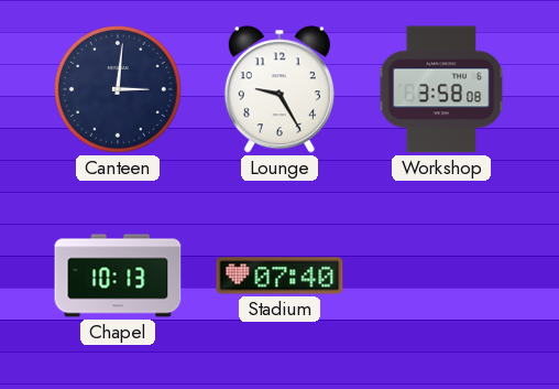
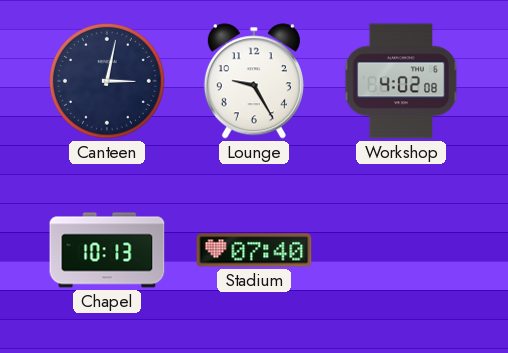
Canteen: 3:01 -> 3:02
Workshop: 3:58 -> 4:02
